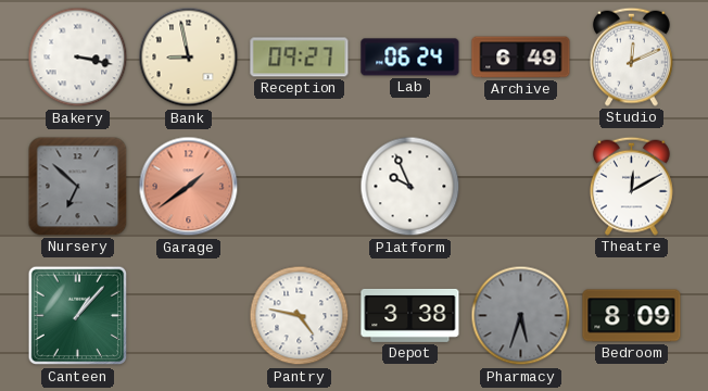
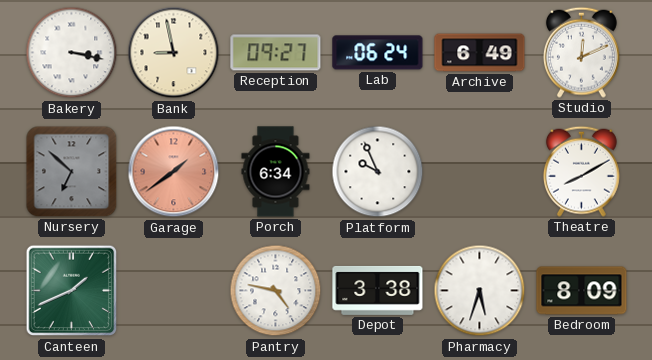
Porch: none -> 6:34
Theatre: 12:10 -> 8:10
Canteen: 1:07 -> 1:41
Pharmacy dial: grey -> white
